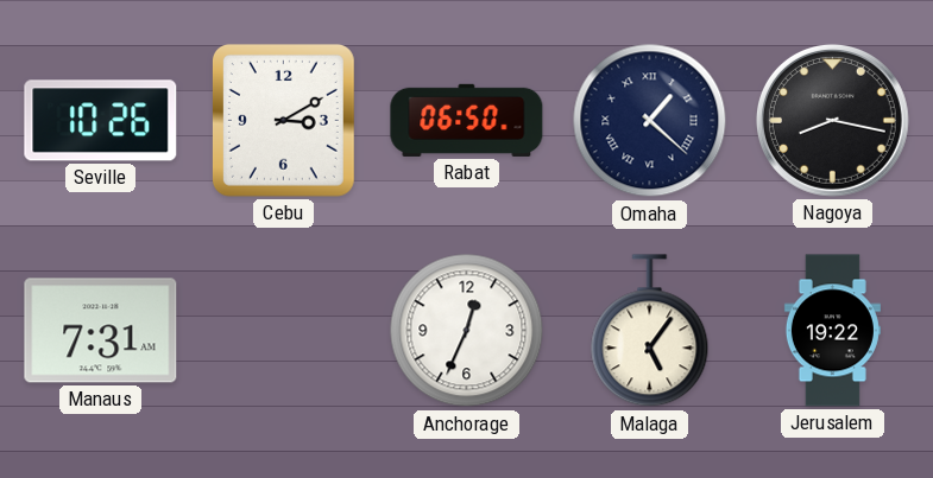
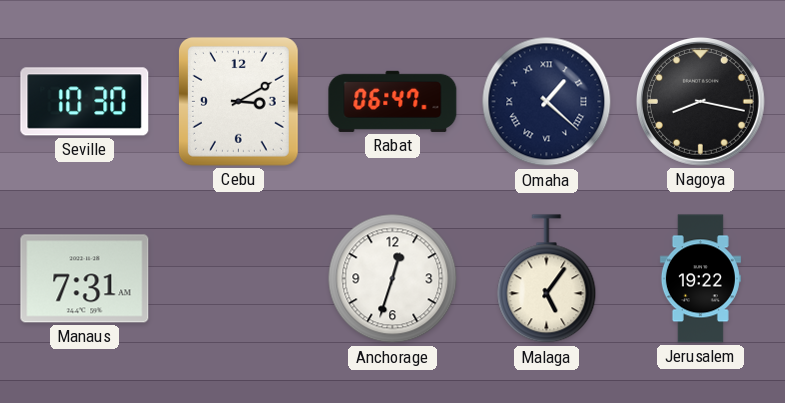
Seville: 10:26 -> 10:30
Rabat: 06:50 -> 06:47
Anchorage: 12:34 -> 12:33
